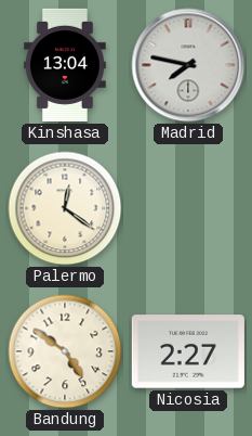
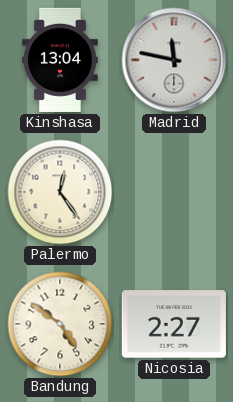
Madrid: 7:47 -> 11:47
Palermo: 12:21 -> 12:24
